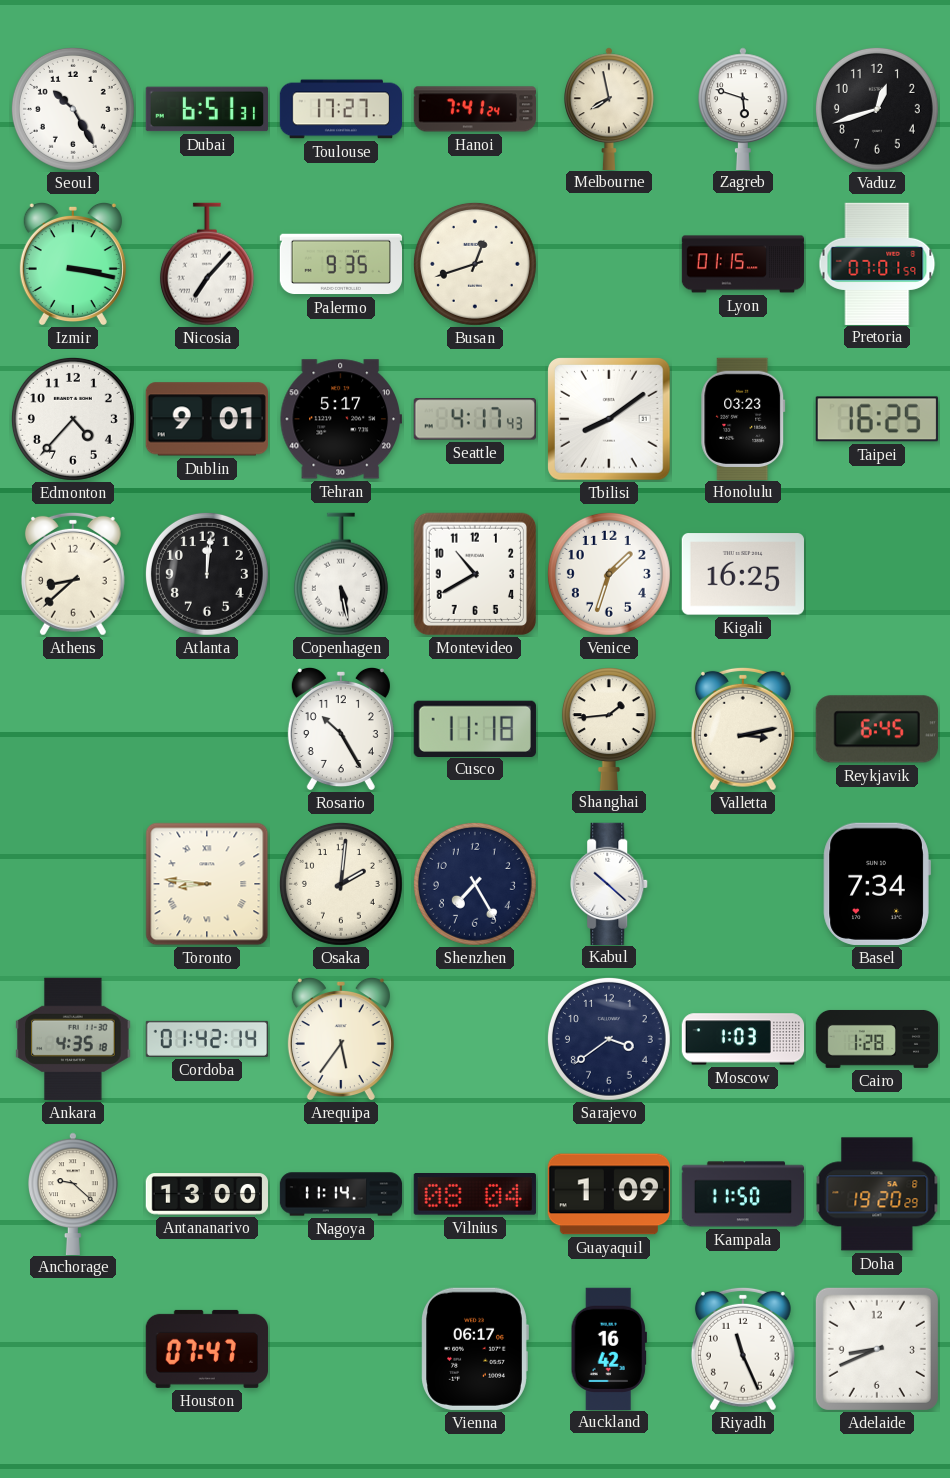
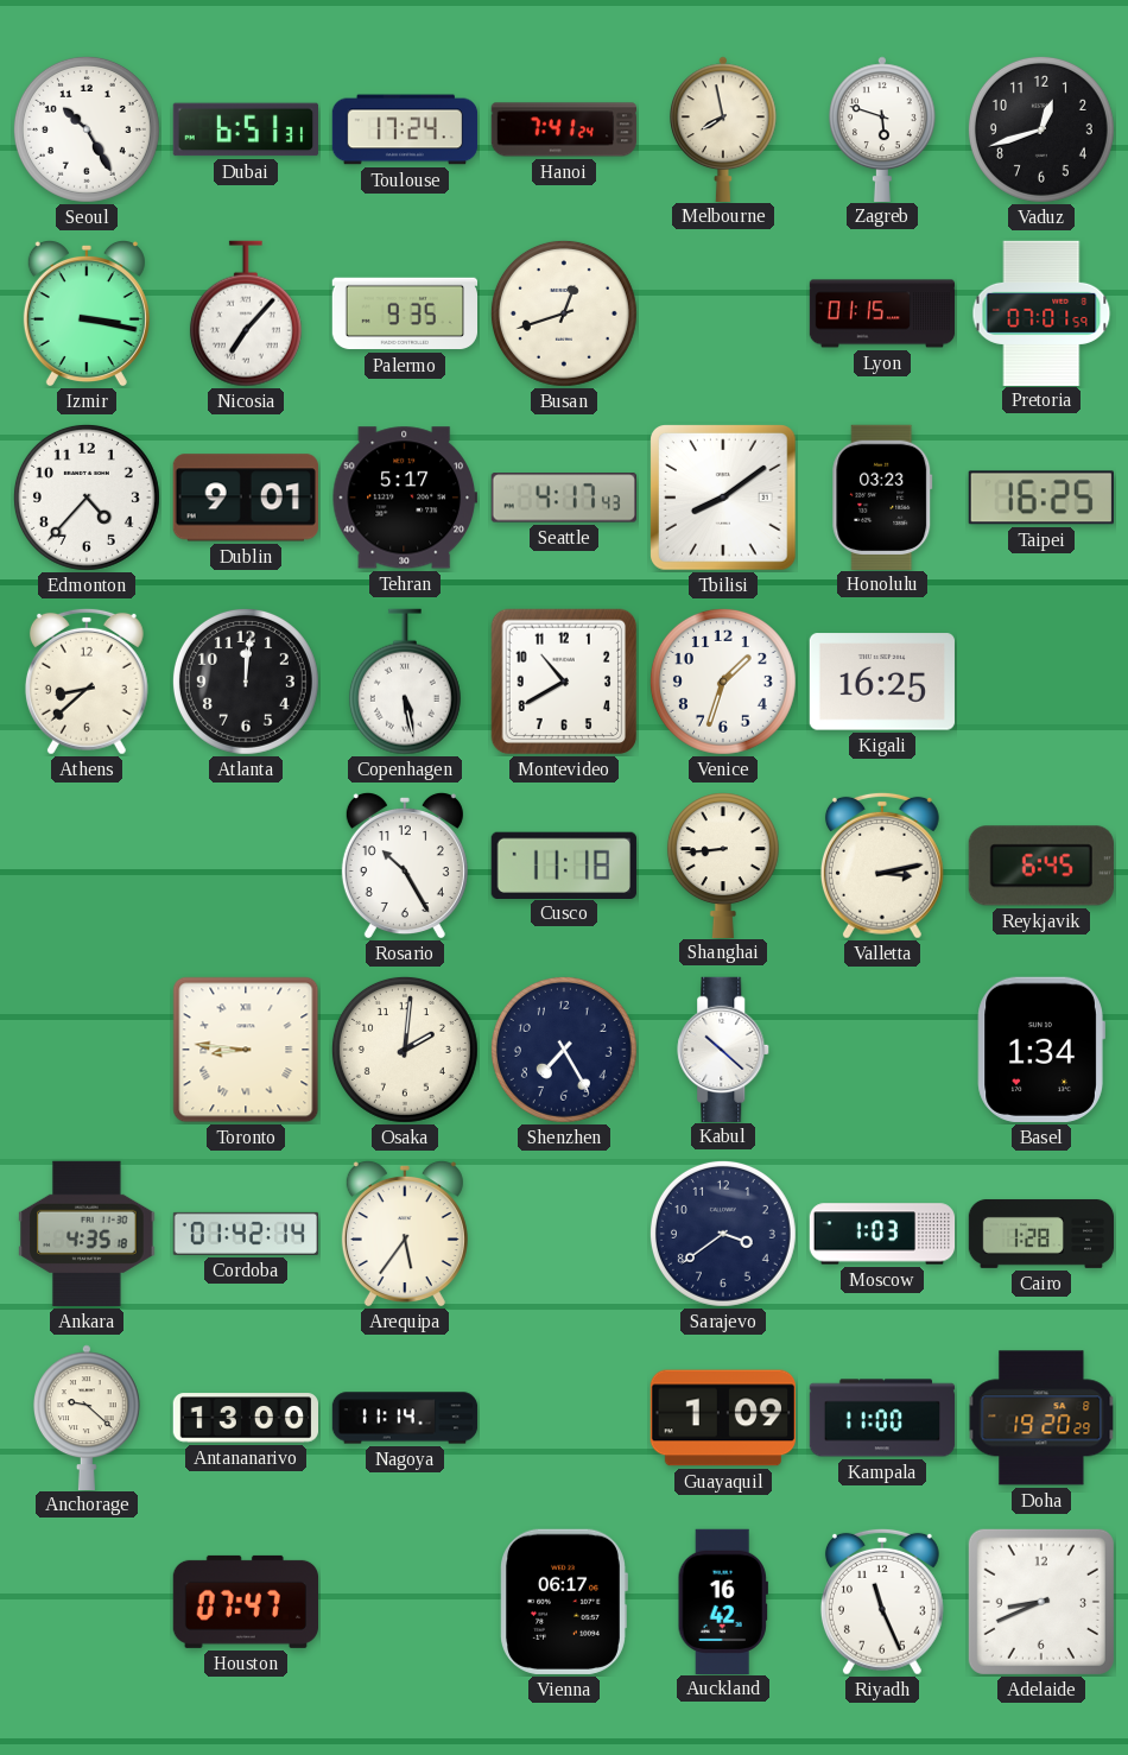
Toulouse: 17:27 -> 17:24
Shanghai: 1:44 -> 8:44
Basel: 7:34 -> 1:34
Vilnius: 08:04 -> none
Kampala: 11:50 -> 11:00
